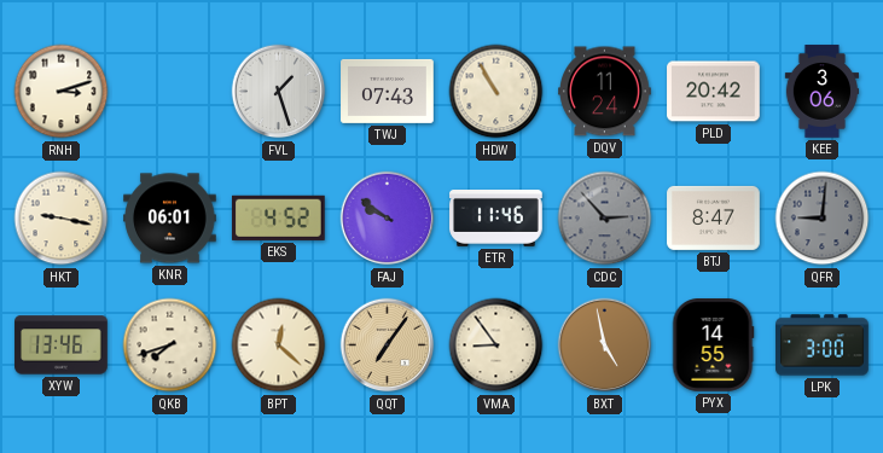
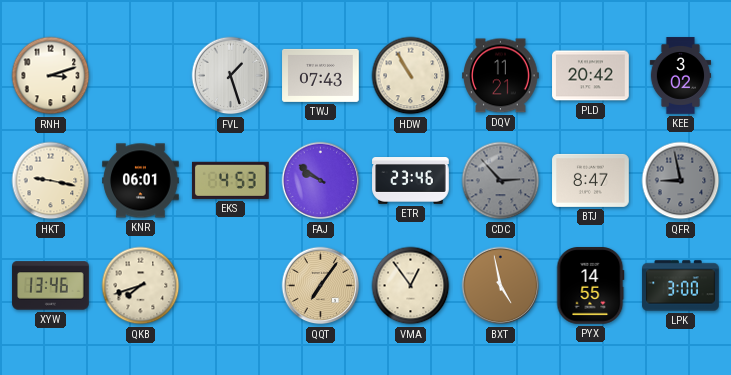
DQV: 11:24 -> 11:21
KEE: 3:06 -> 3:02
EKS: 4:52 -> 4:53
ETR: 11:46 -> 23:46
QFR: 9:01 -> 8:58
BPT: 12:22 -> none
VMA: 8:54 -> 12:54
